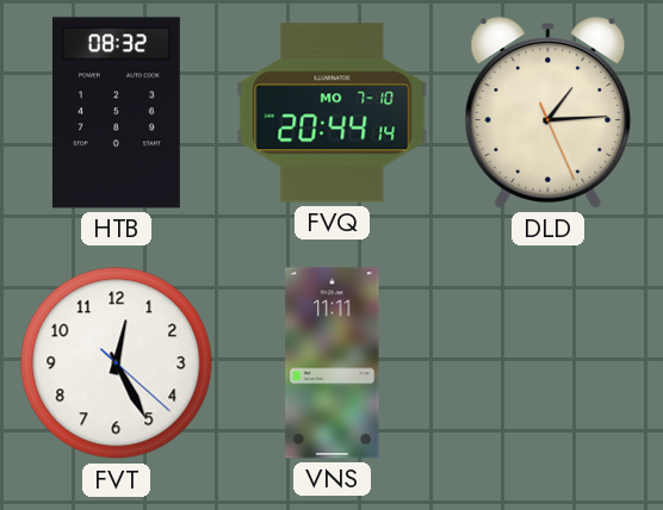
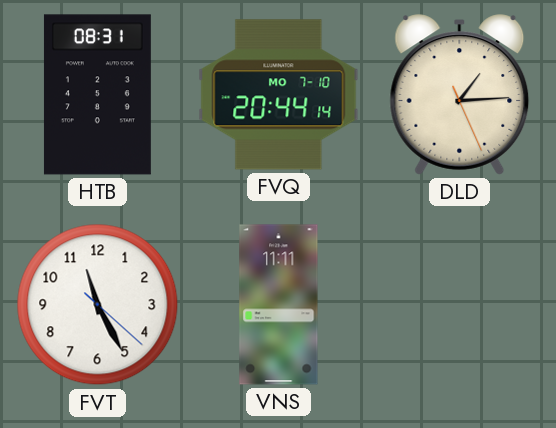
HTB: 08:32 -> 08:31
FVT: 12:25 -> 11:25
